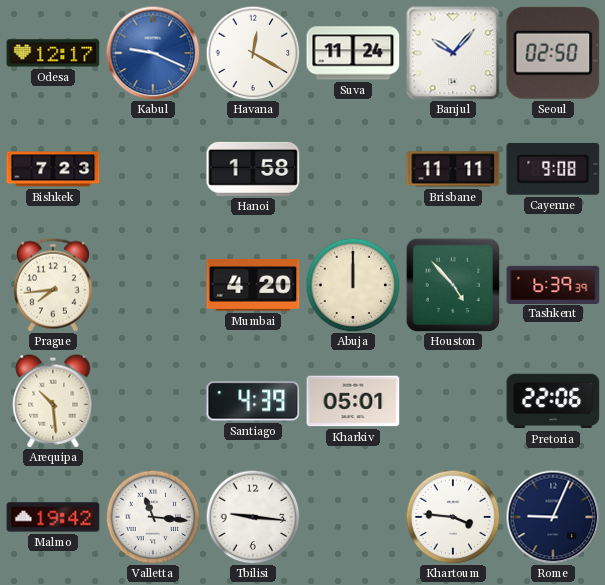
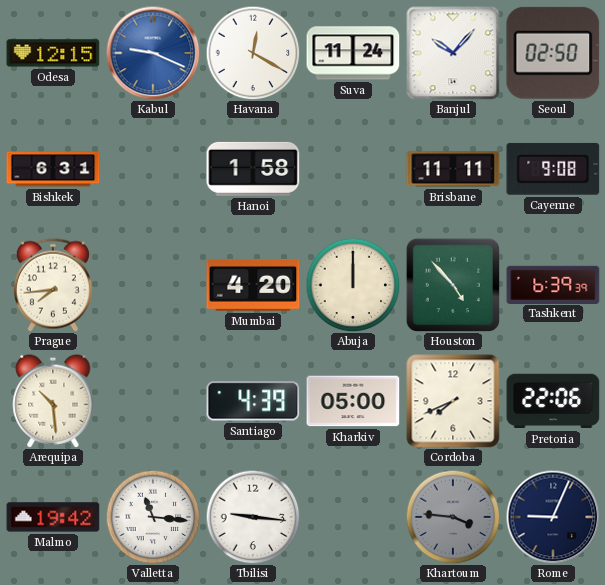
Odesa: 12:17 -> 12:15
Bishkek: 7:23 -> 6:31
Kharkiv: 05:01 -> 05:00
Cordoba: none -> 7:41
Khartoum dial: white -> grey
